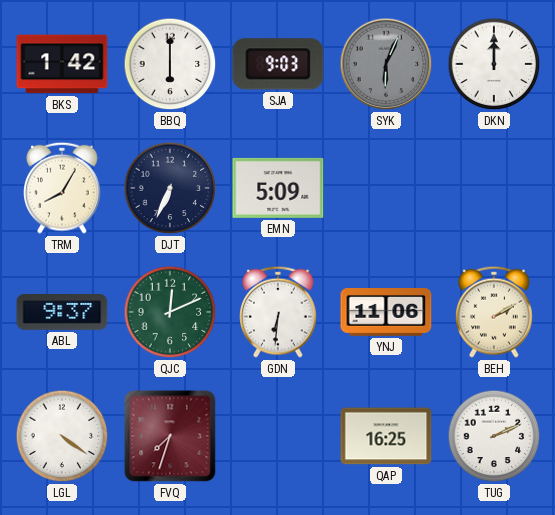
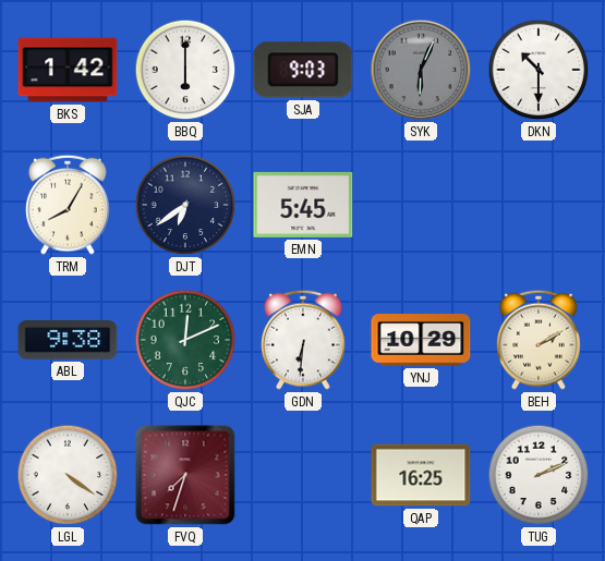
DKN: 12:00 -> 10:30
DJT: 6:34 -> 6:39
EMN: 5:09 -> 5:45
ABL: 9:37 -> 9:38
YNJ: 11:06 -> 10:29
